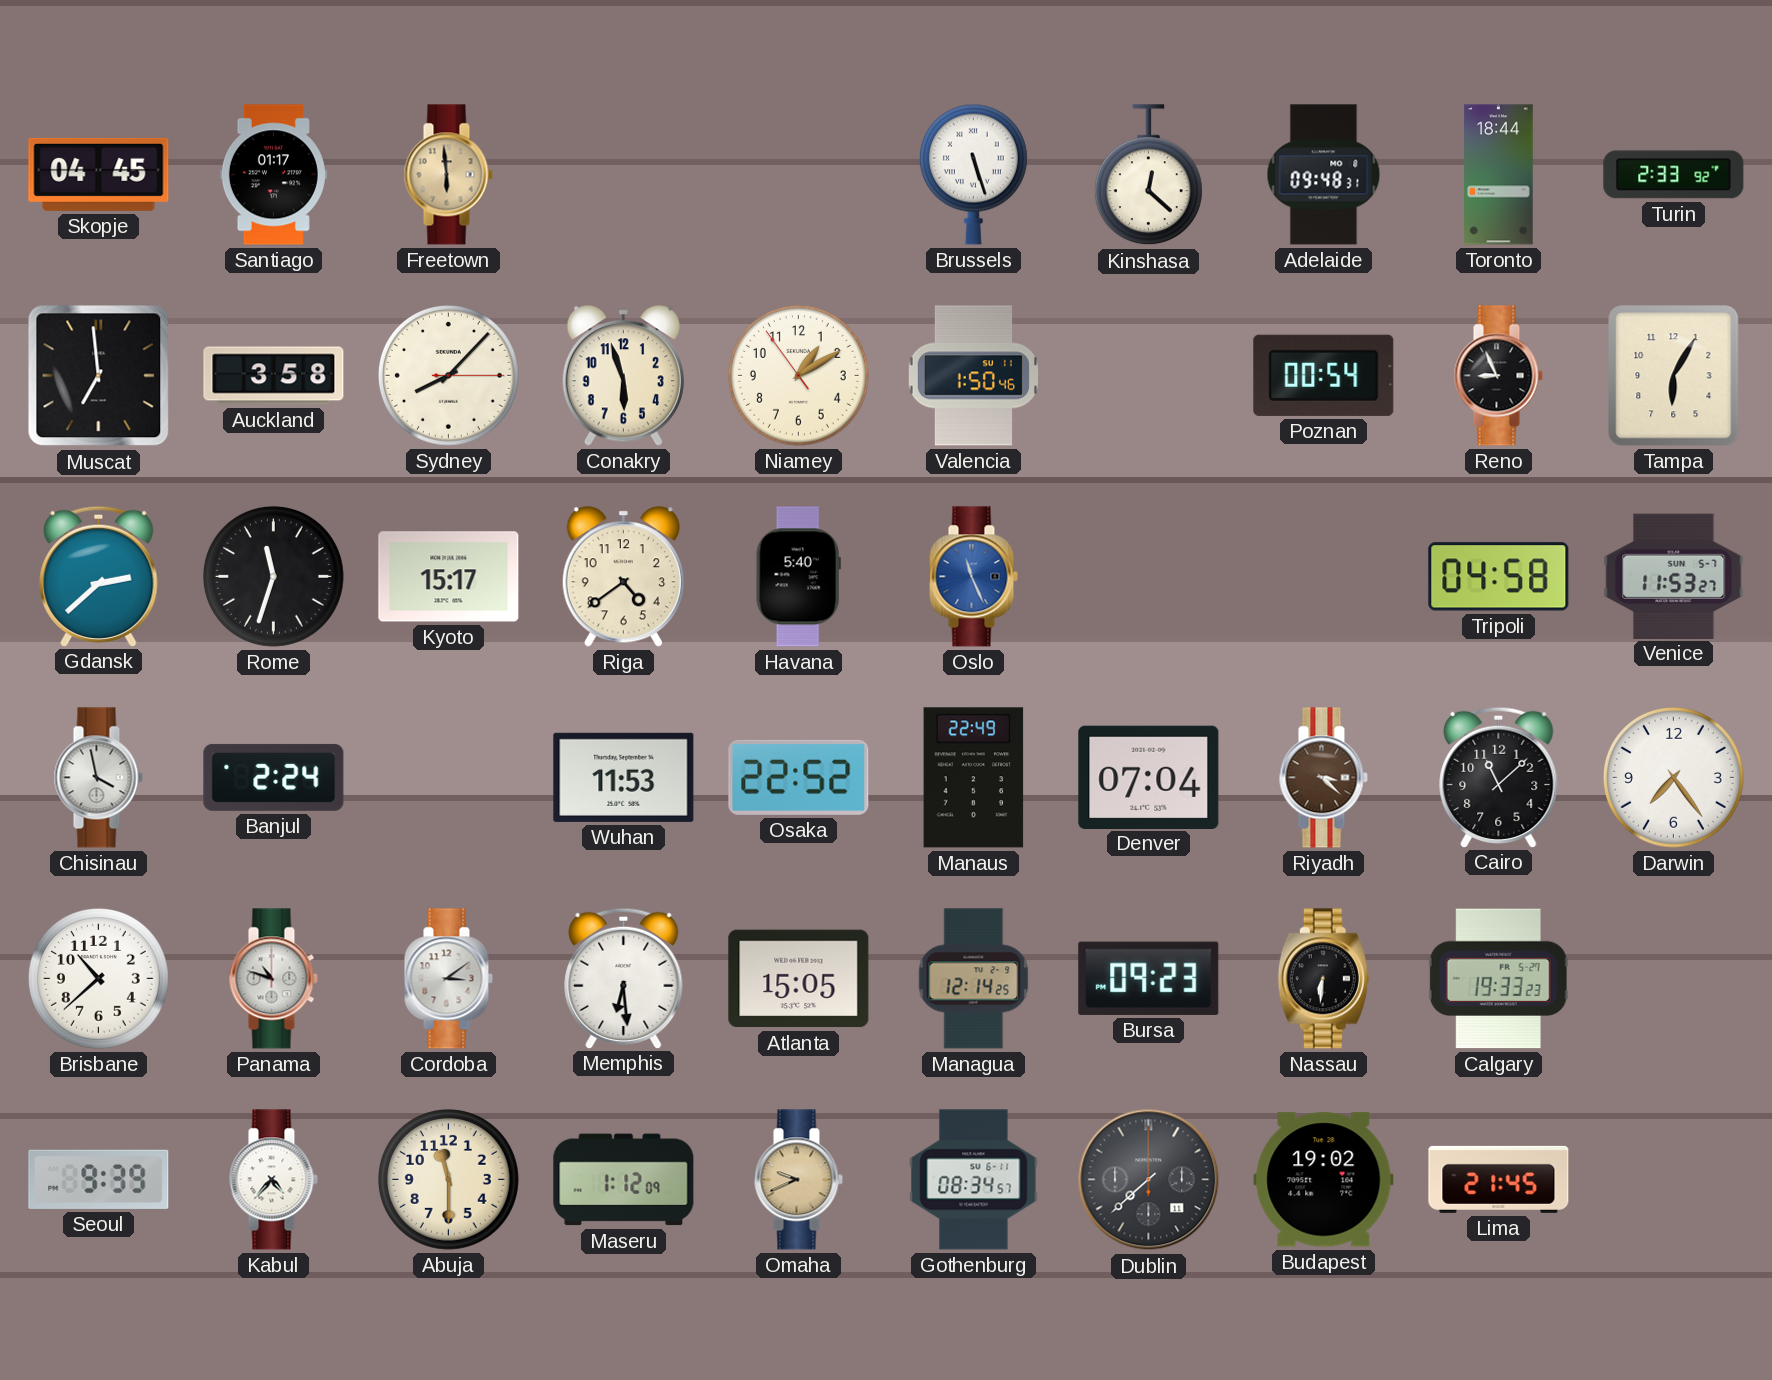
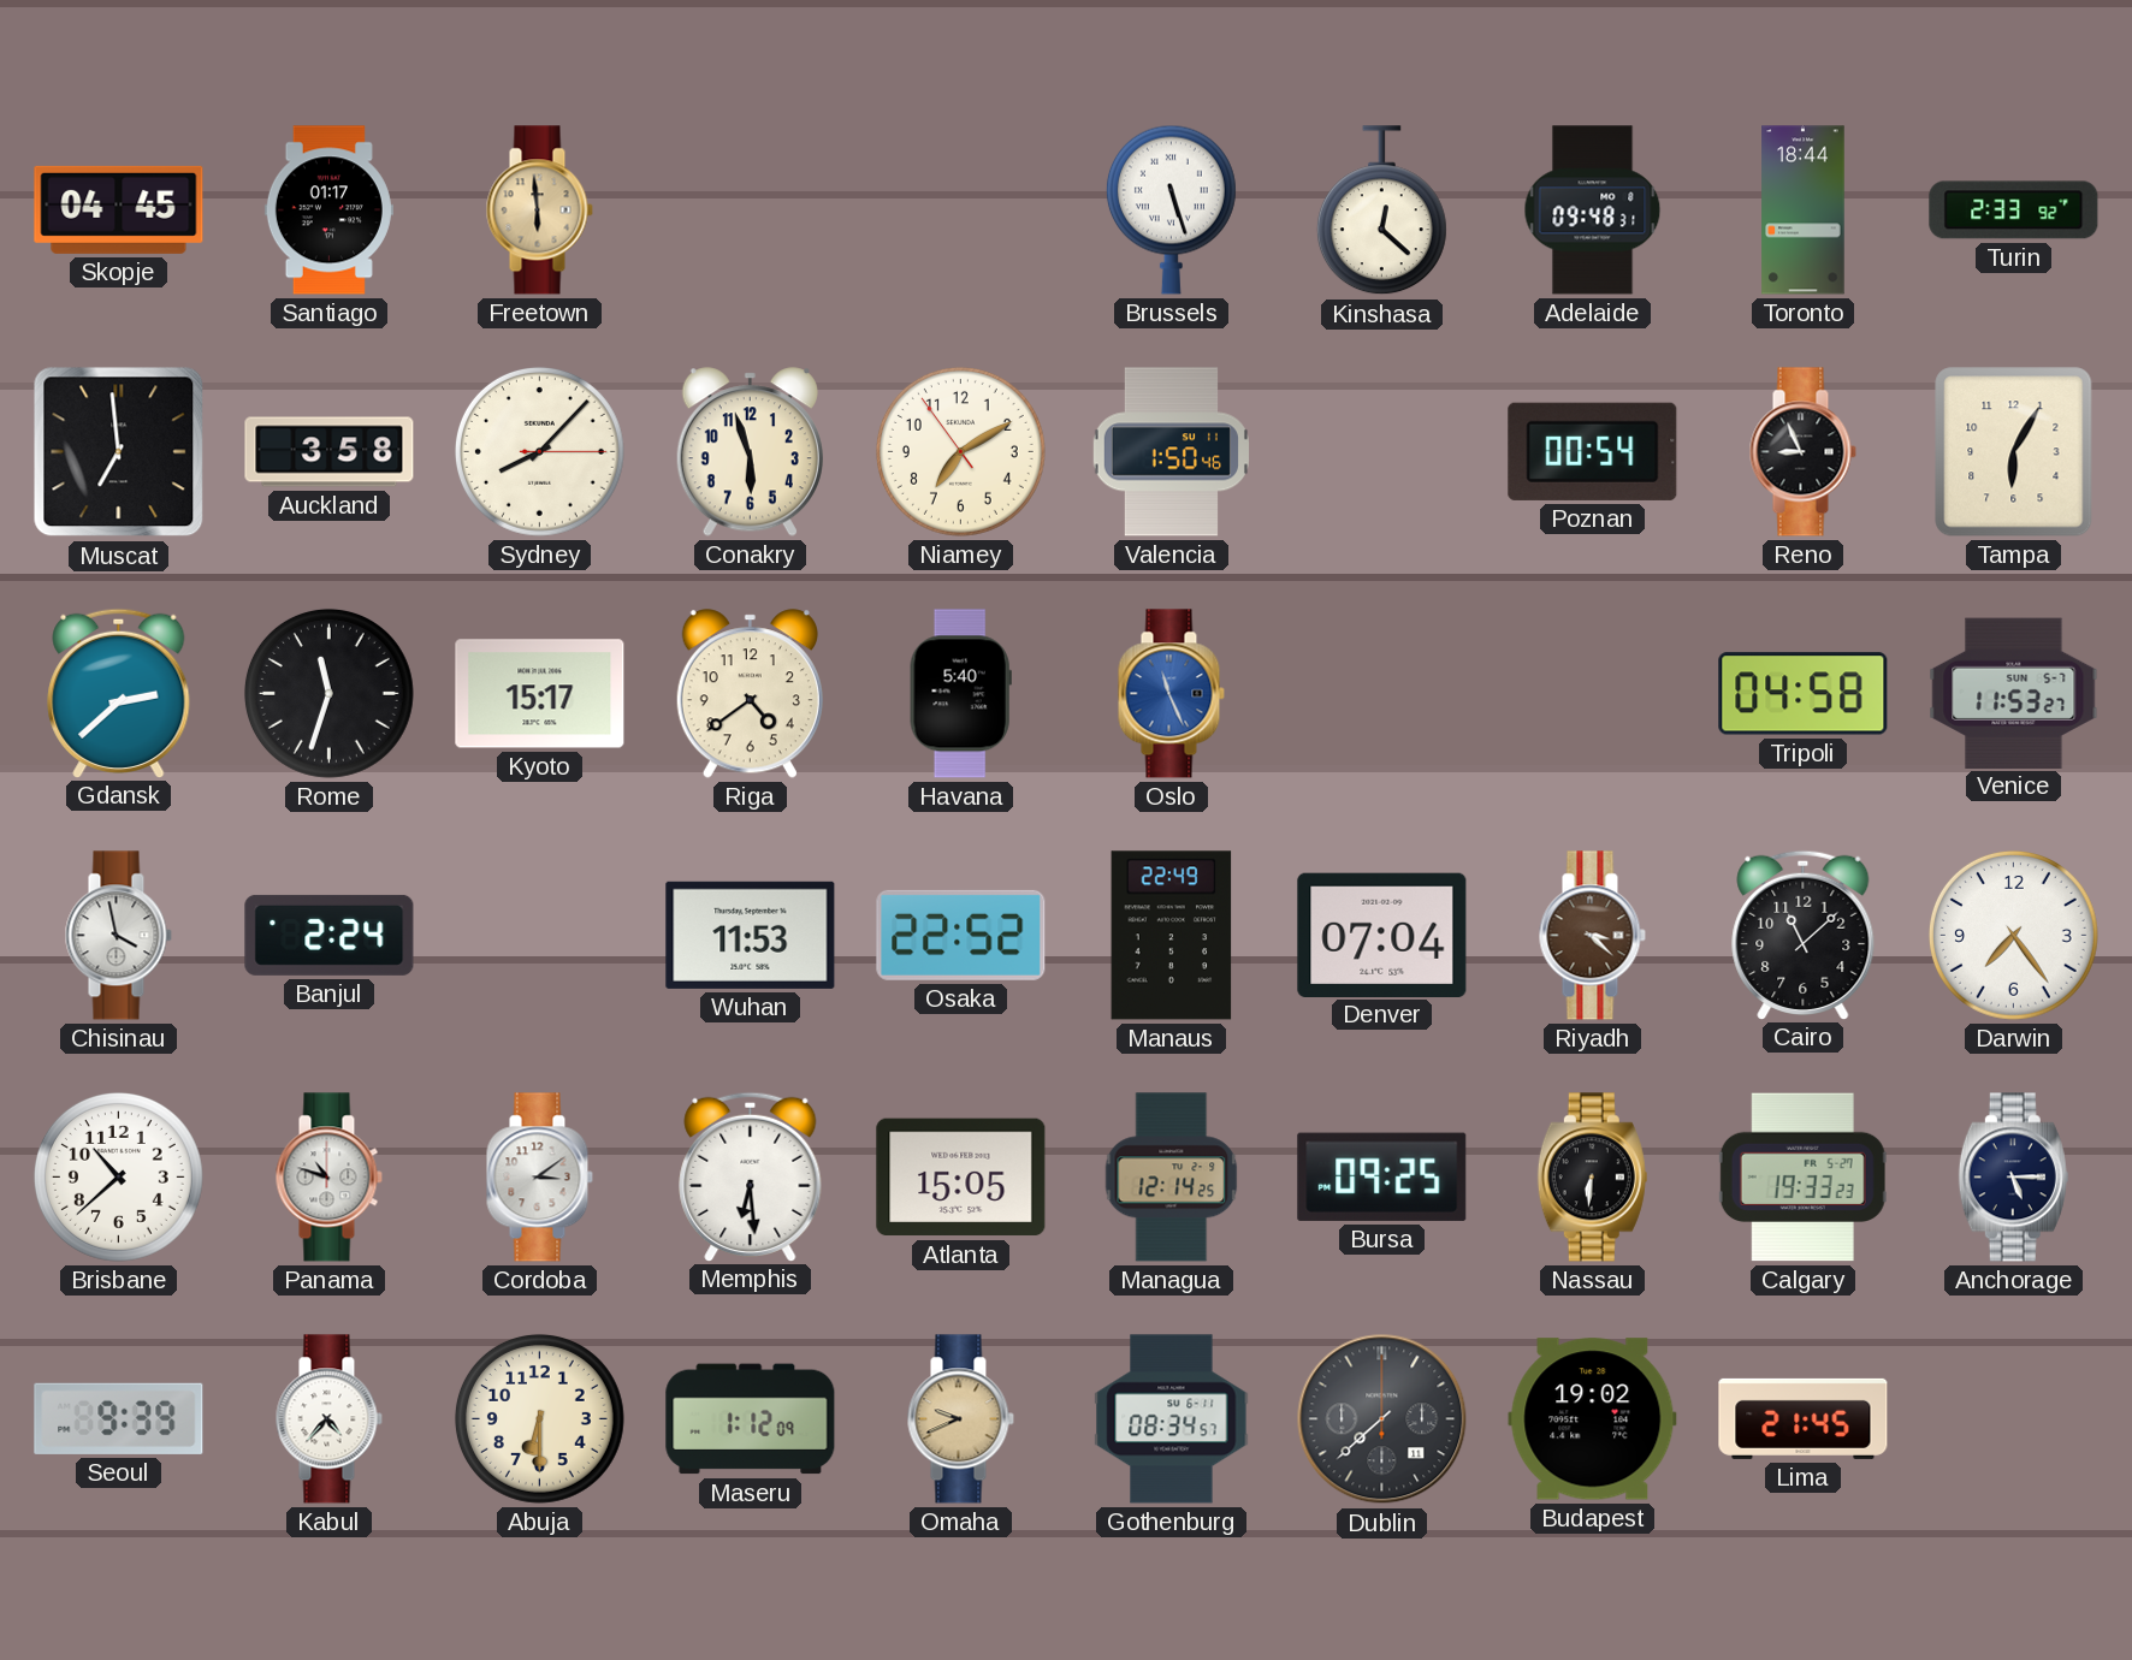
Niamey: 1:09 -> 7:09
Bursa: 09:23 -> 09:25
Anchorage: none -> 5:15
Abuja: 11:30 -> 6:30
